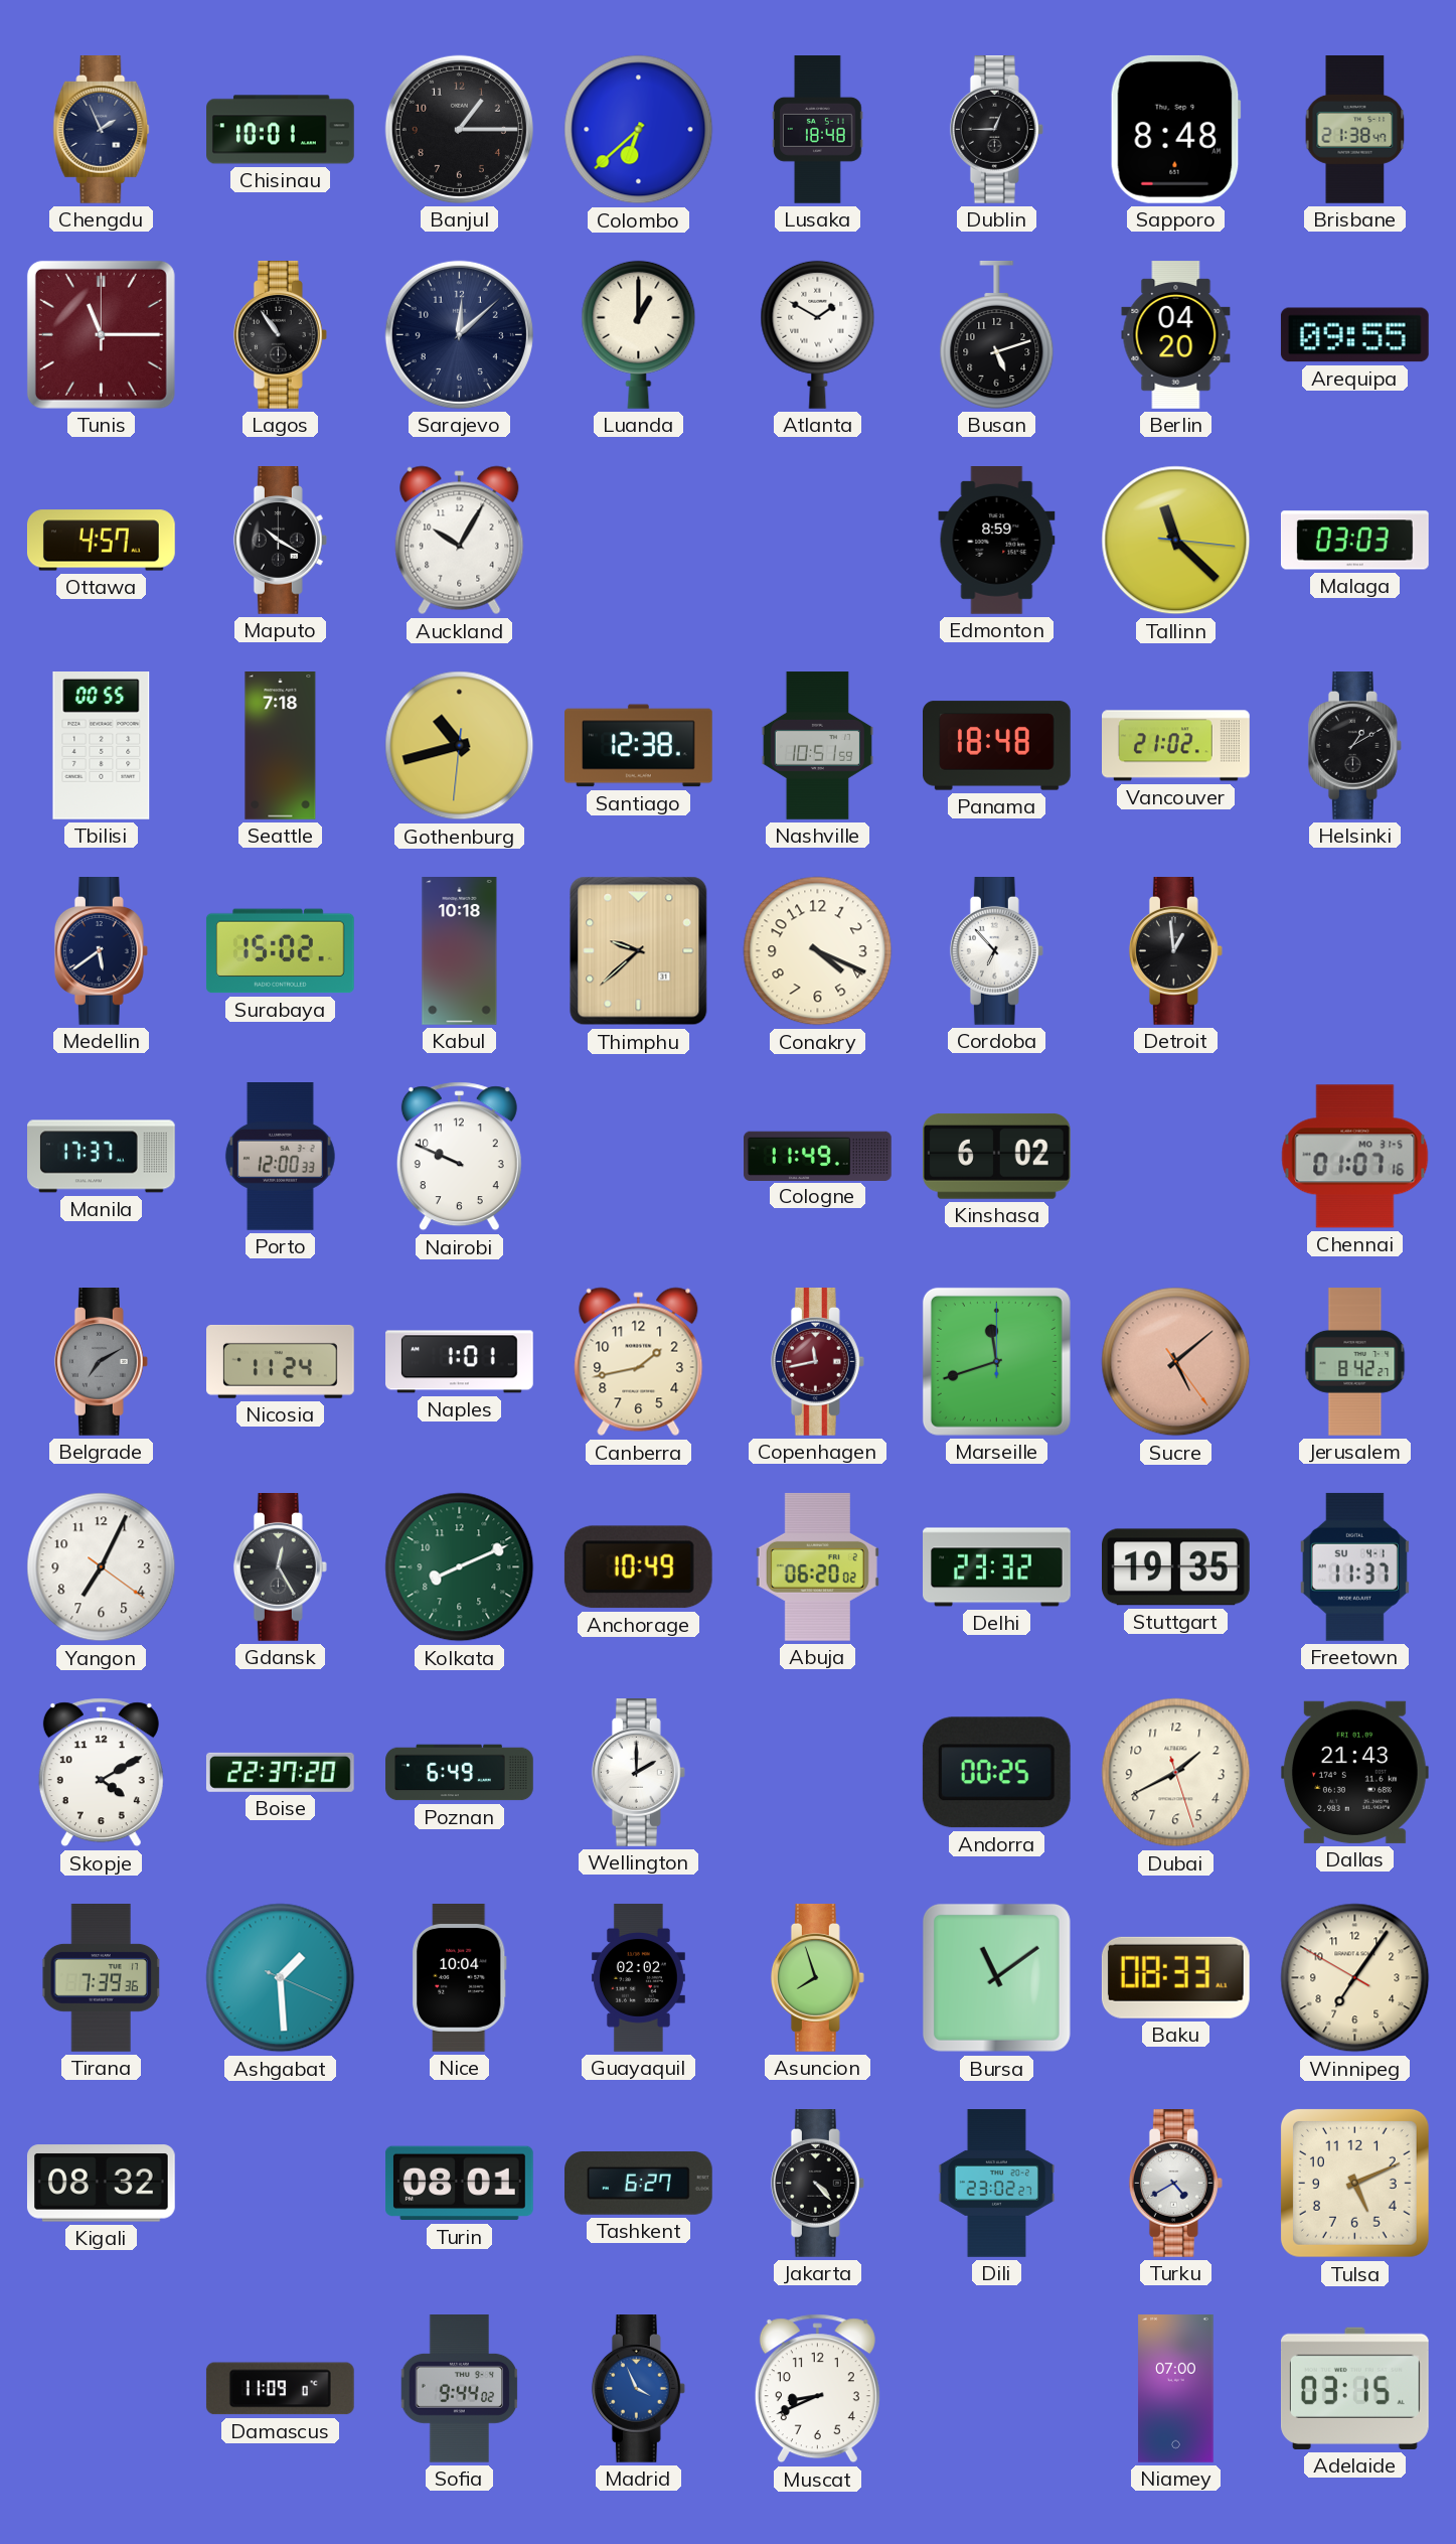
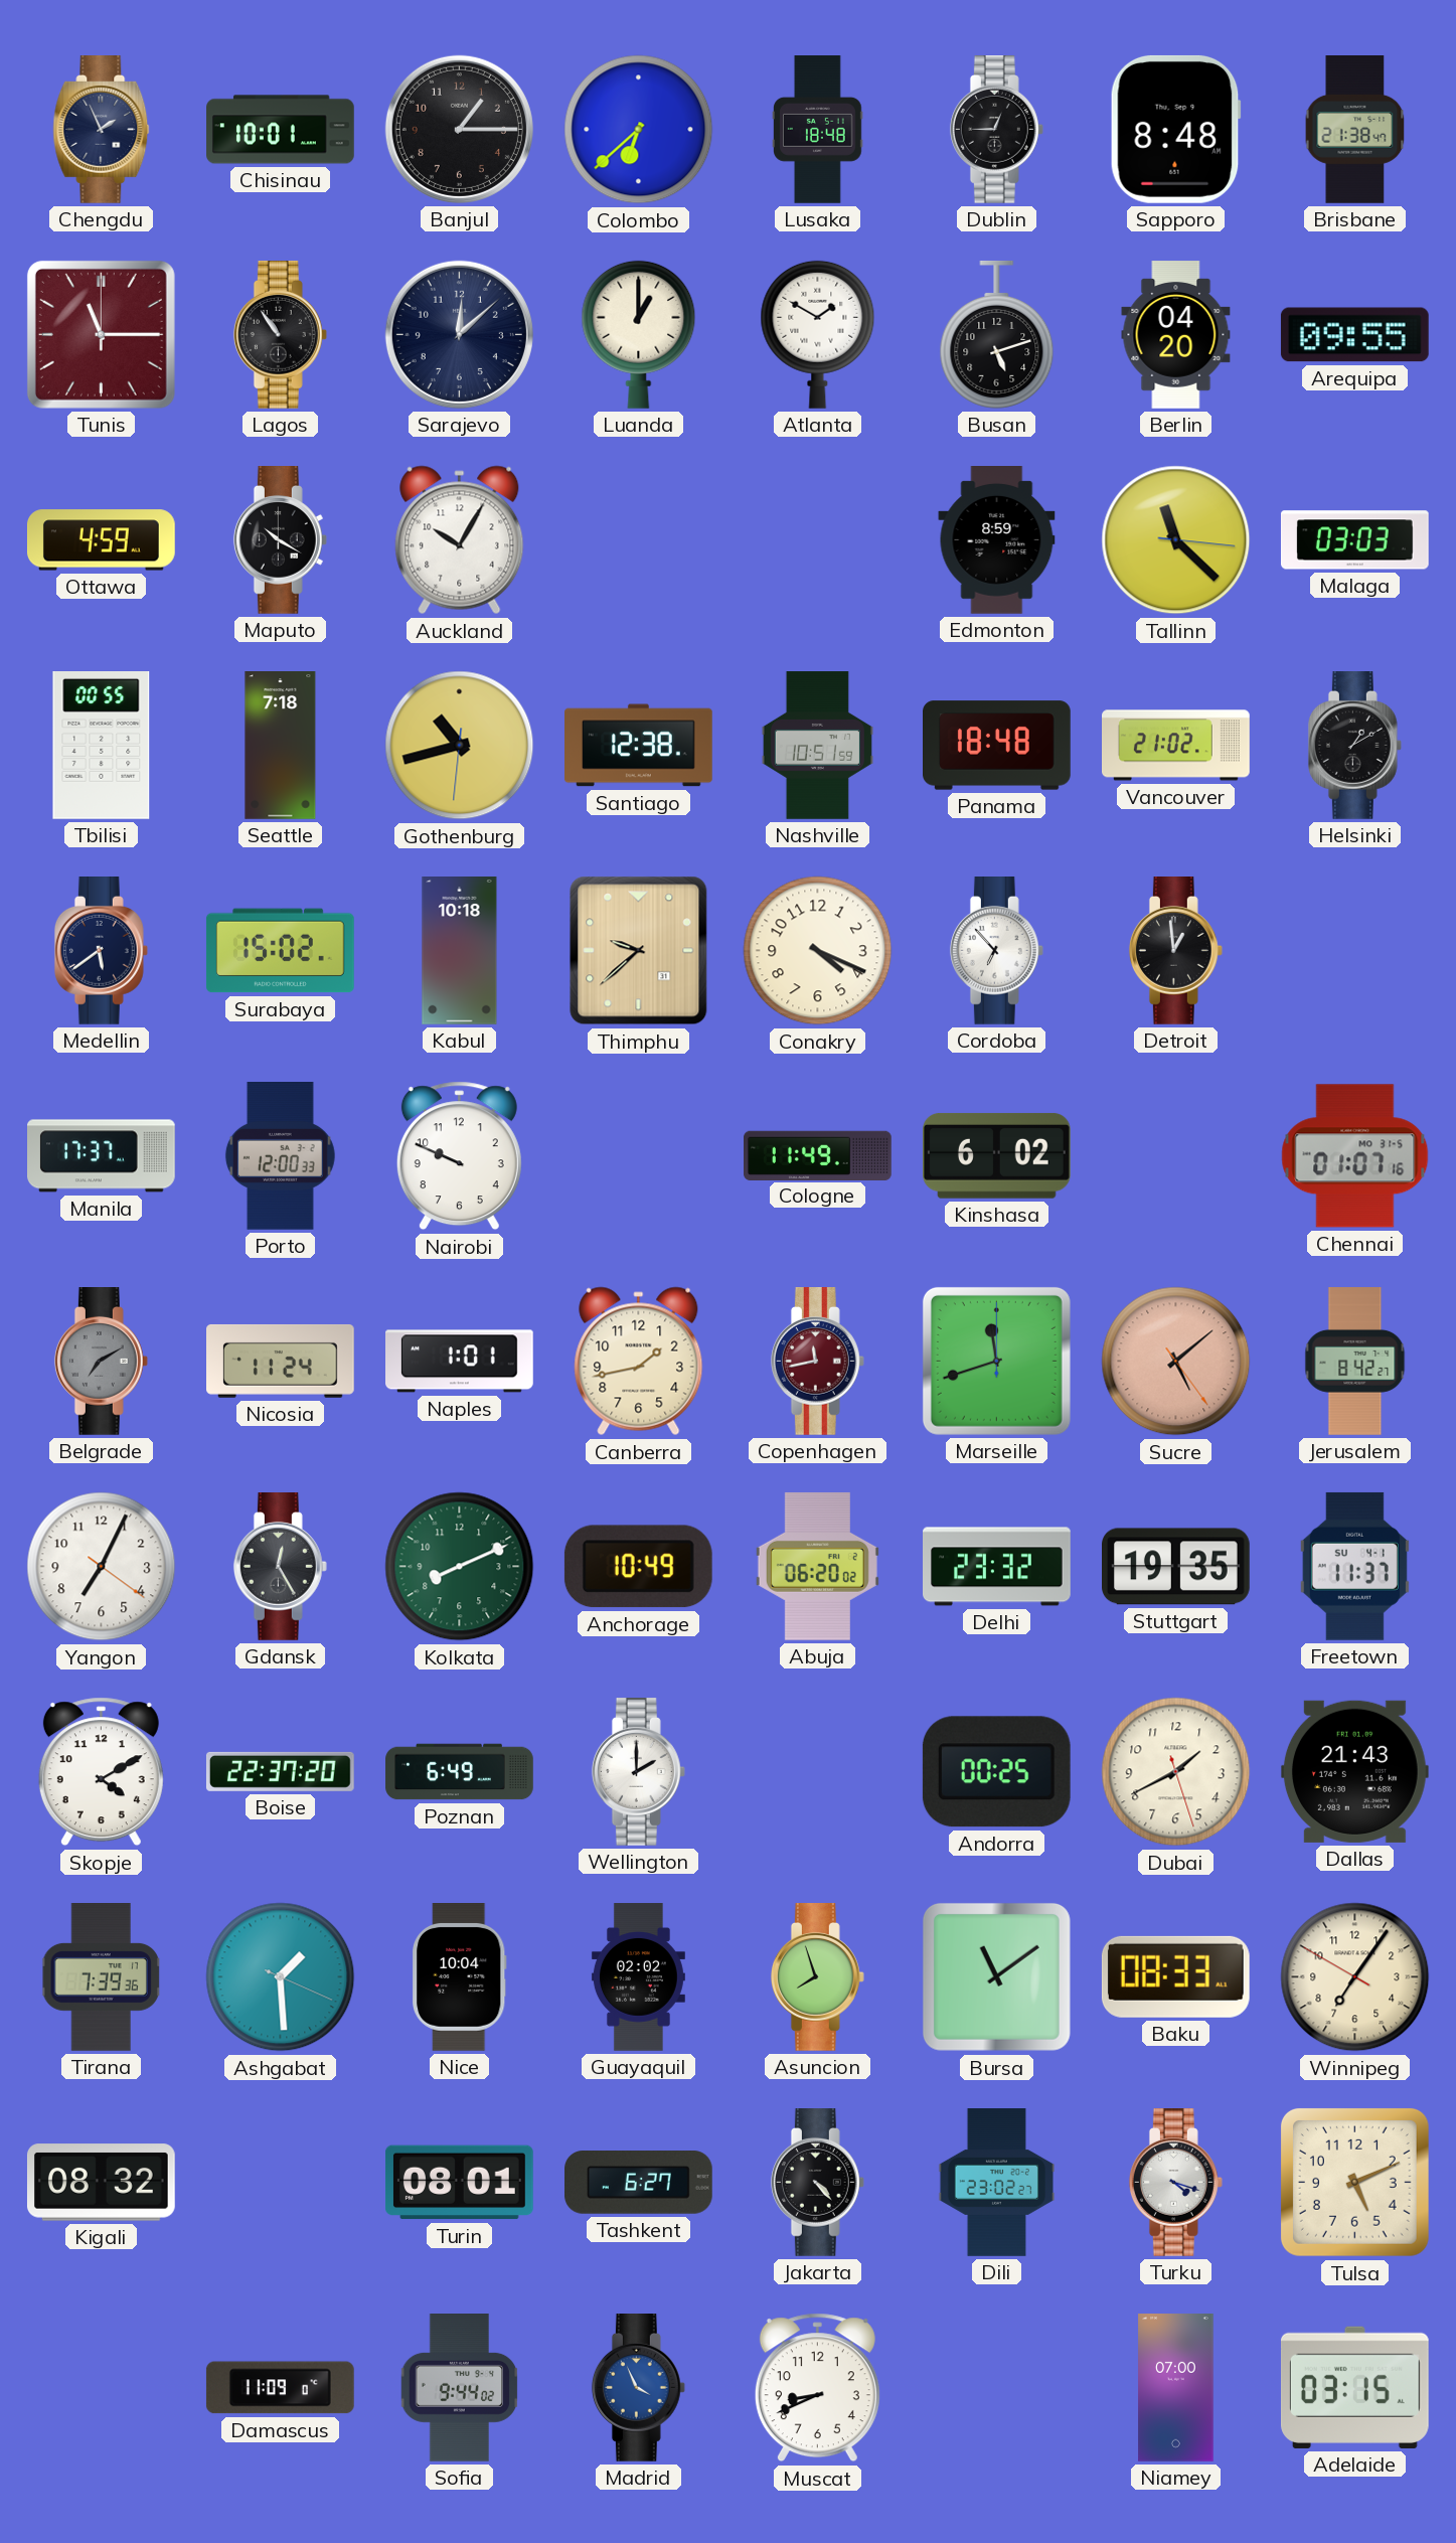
Ottawa: 4:57 -> 4:59
Turku: 4:40 -> 4:18
